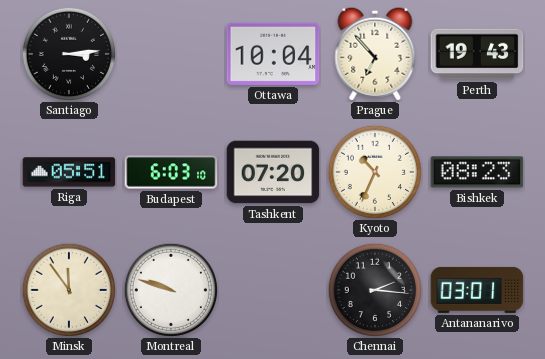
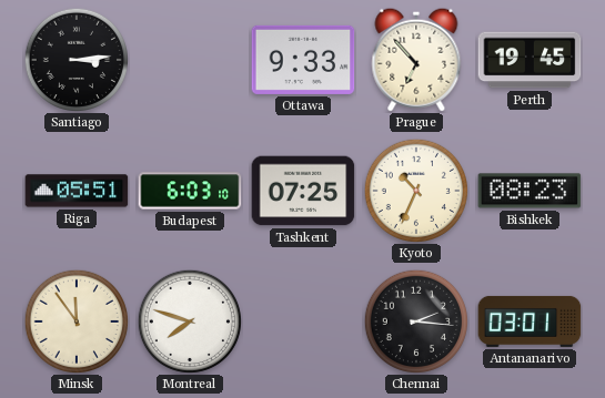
Ottawa: 10:04 -> 9:33
Perth: 19:43 -> 19:45
Tashkent: 07:20 -> 07:25
Montreal: 9:48 -> 7:48
